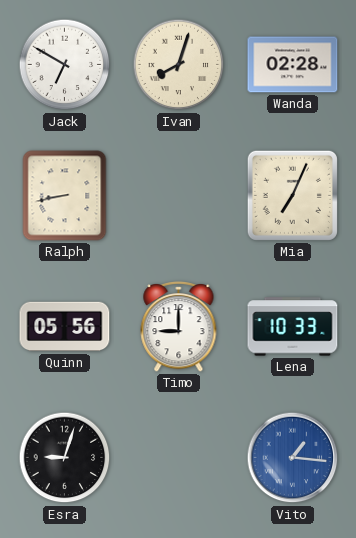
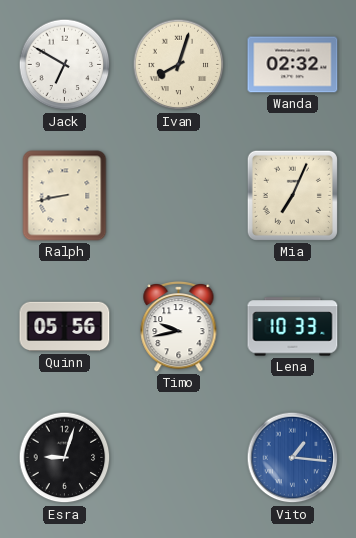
Wanda: 02:28 -> 02:32
Timo: 9:00 -> 9:43
